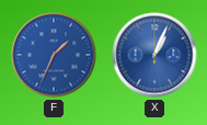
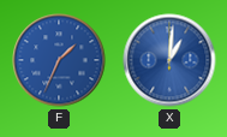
X: 1:04 -> 1:01
